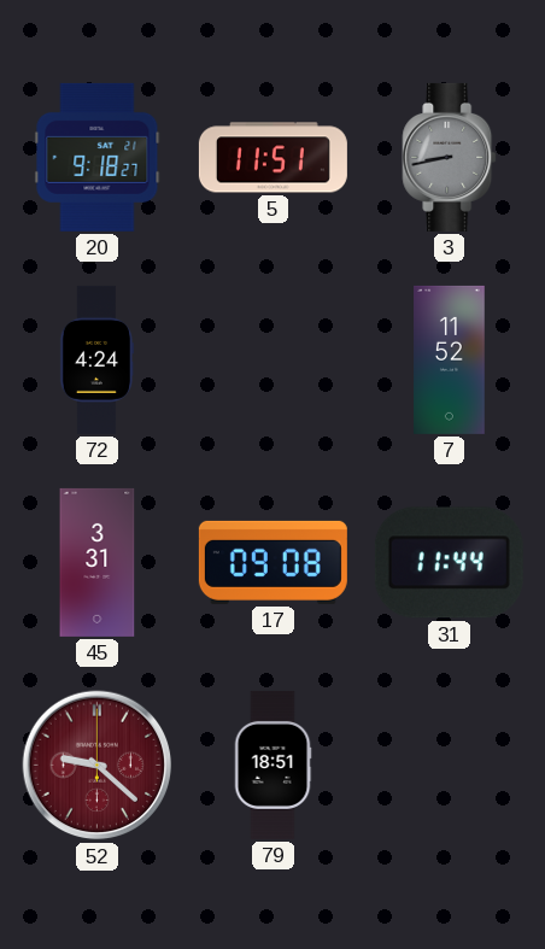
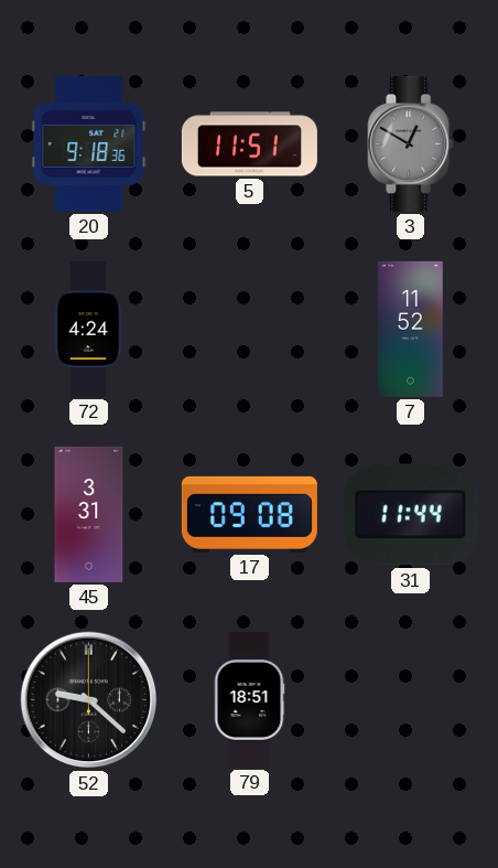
20: 9:18:27 -> 9:18:36
3: 8:43 -> 12:50
52 dial: burgundy -> black
